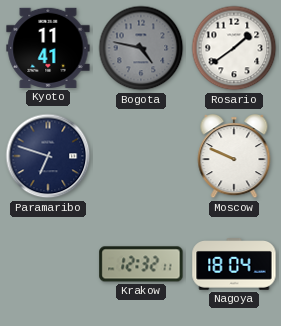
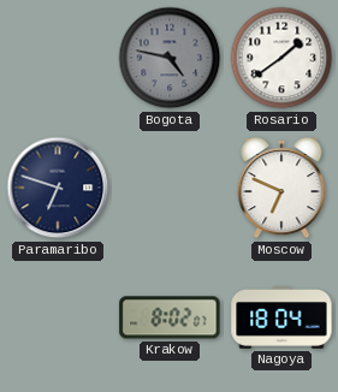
Kyoto: 11:41 -> none
Moscow: 9:49 -> 6:49
Krakow: 12:32 -> 8:02
